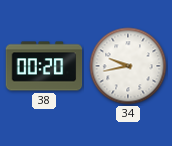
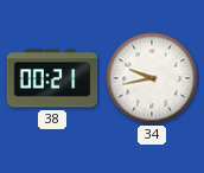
38: 00:20 -> 00:21
